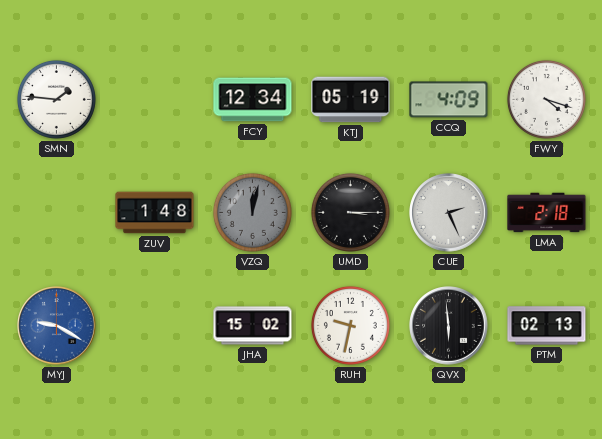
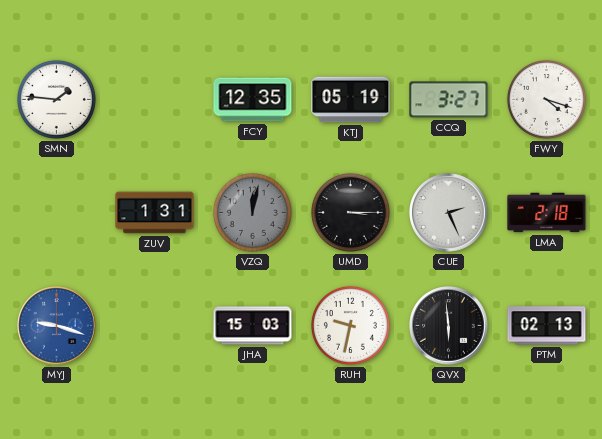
FCY: 12:34 -> 12:35
CCQ: 4:09 -> 3:27
ZUV: 1:48 -> 1:31
MYJ: 9:20 -> 9:18
JHA: 15:02 -> 15:03
